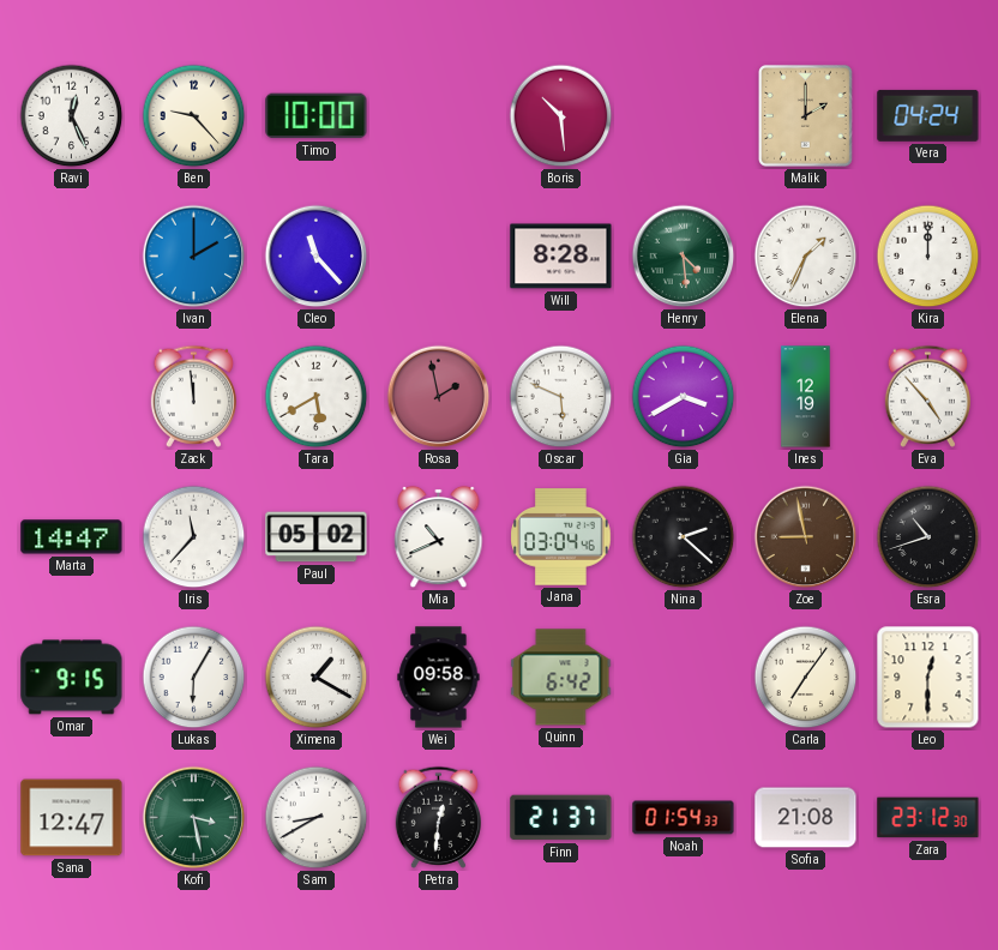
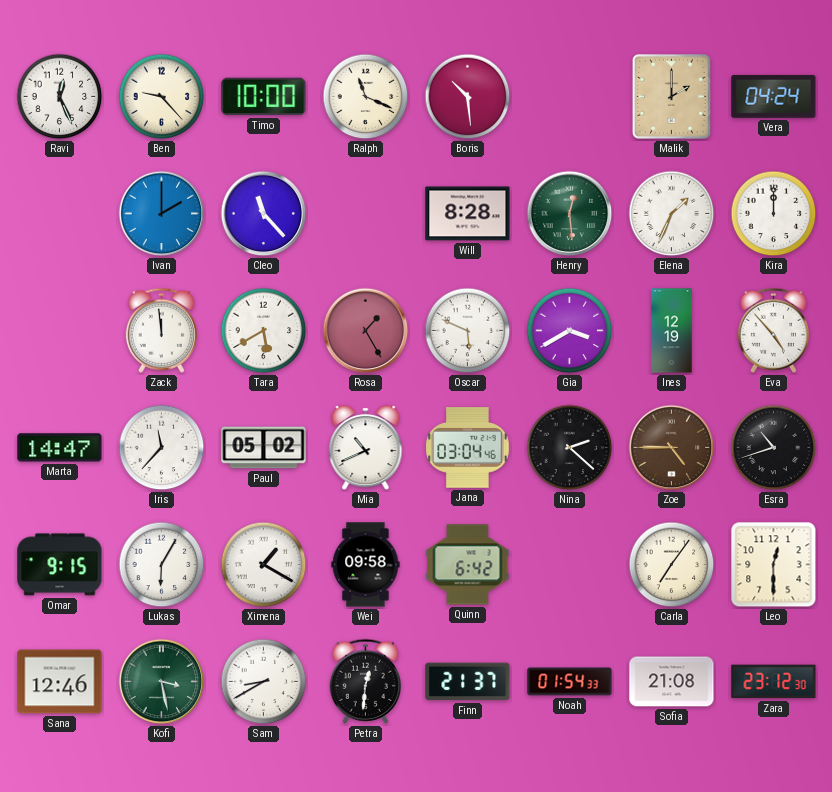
Ralph: none -> 11:19
Henry: 4:29 -> 12:29
Rosa: 1:58 -> 1:25
Zoe: 8:58 -> 4:45
Sana: 12:47 -> 12:46
